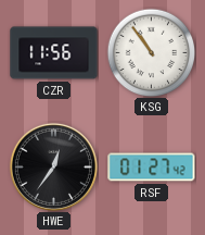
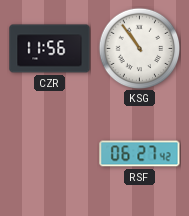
HWE: 12:36 -> none
RSF: 01:27 -> 06:27
